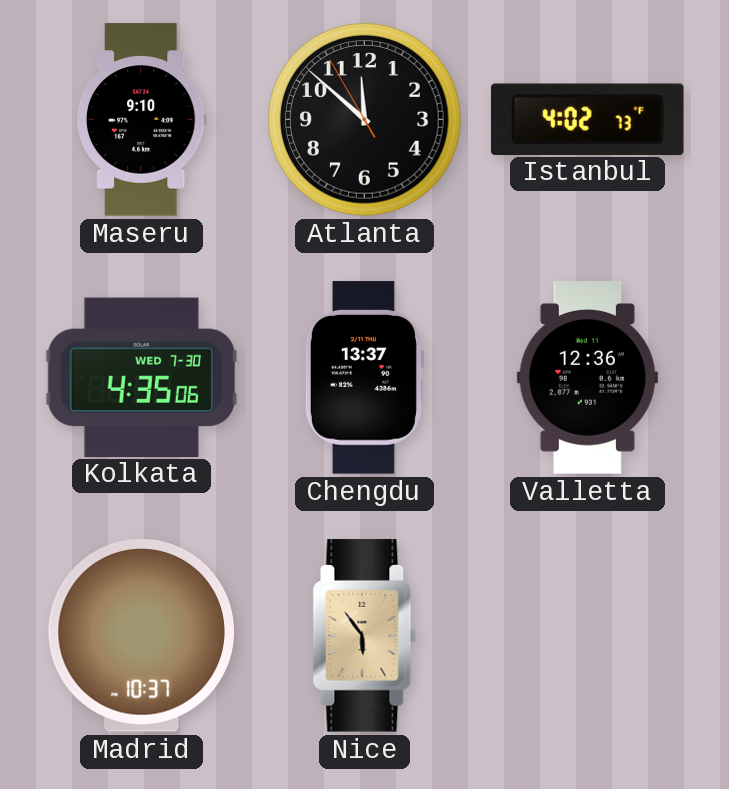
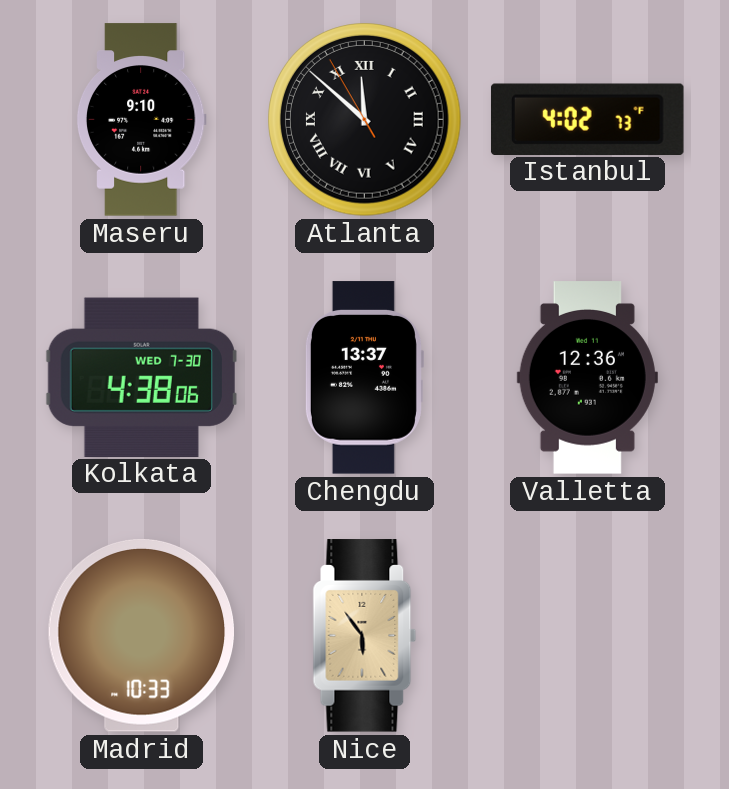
Atlanta numerals: Arabic -> Roman
Kolkata: 4:35 -> 4:38
Madrid: 10:37 -> 10:33
